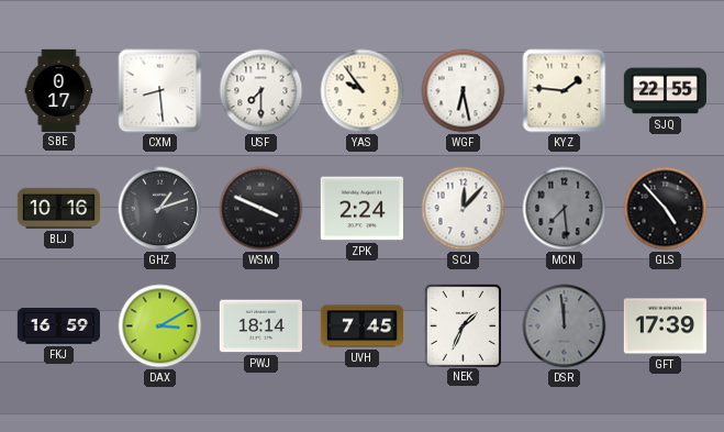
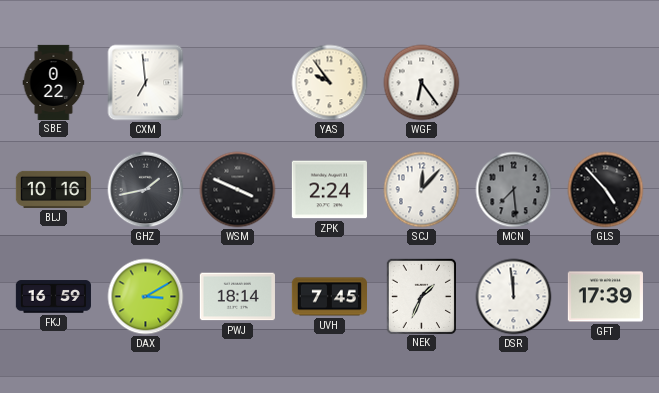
SBE: 0:17 -> 0:22
CXM: 8:29 -> 6:59
USF: 7:30 -> none
WGF: 6:28 -> 6:24
KYZ: 1:46 -> none
SJQ: 22:55 -> none
GHZ: 1:12 -> 1:43
DSR dial: grey -> white
